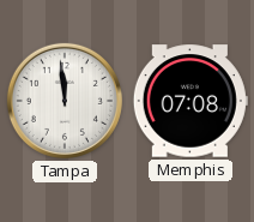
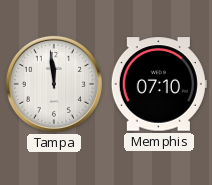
Memphis: 07:08 -> 07:10
